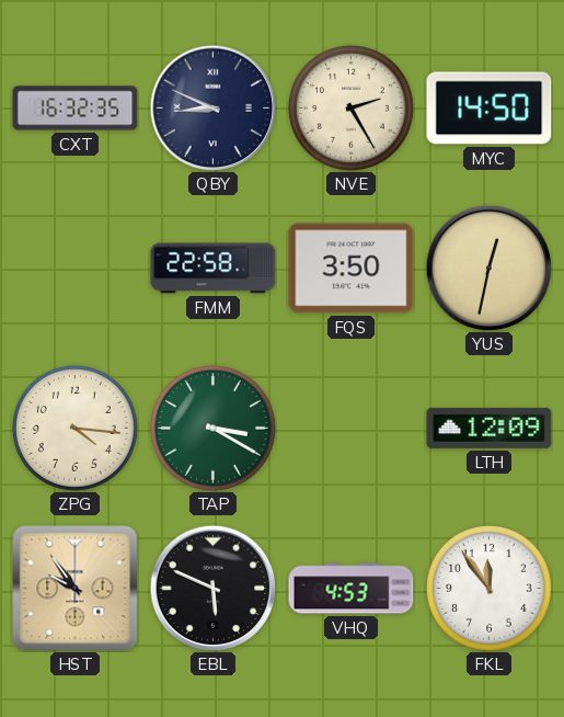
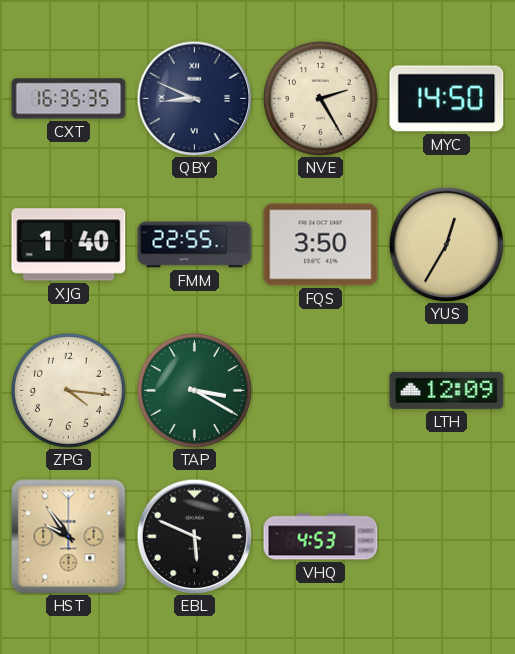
CXT: 16:32 -> 16:35
XJG: none -> 1:40
FMM: 22:58 -> 22:55
YUS: 12:32 -> 12:35
FKL: 11:54 -> none
